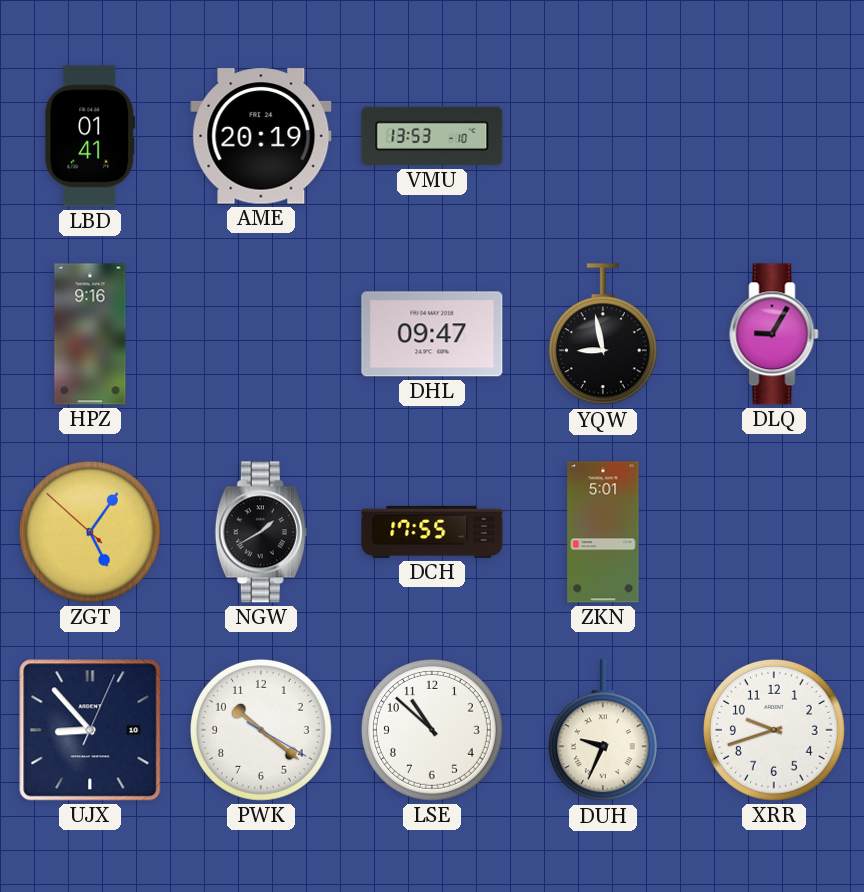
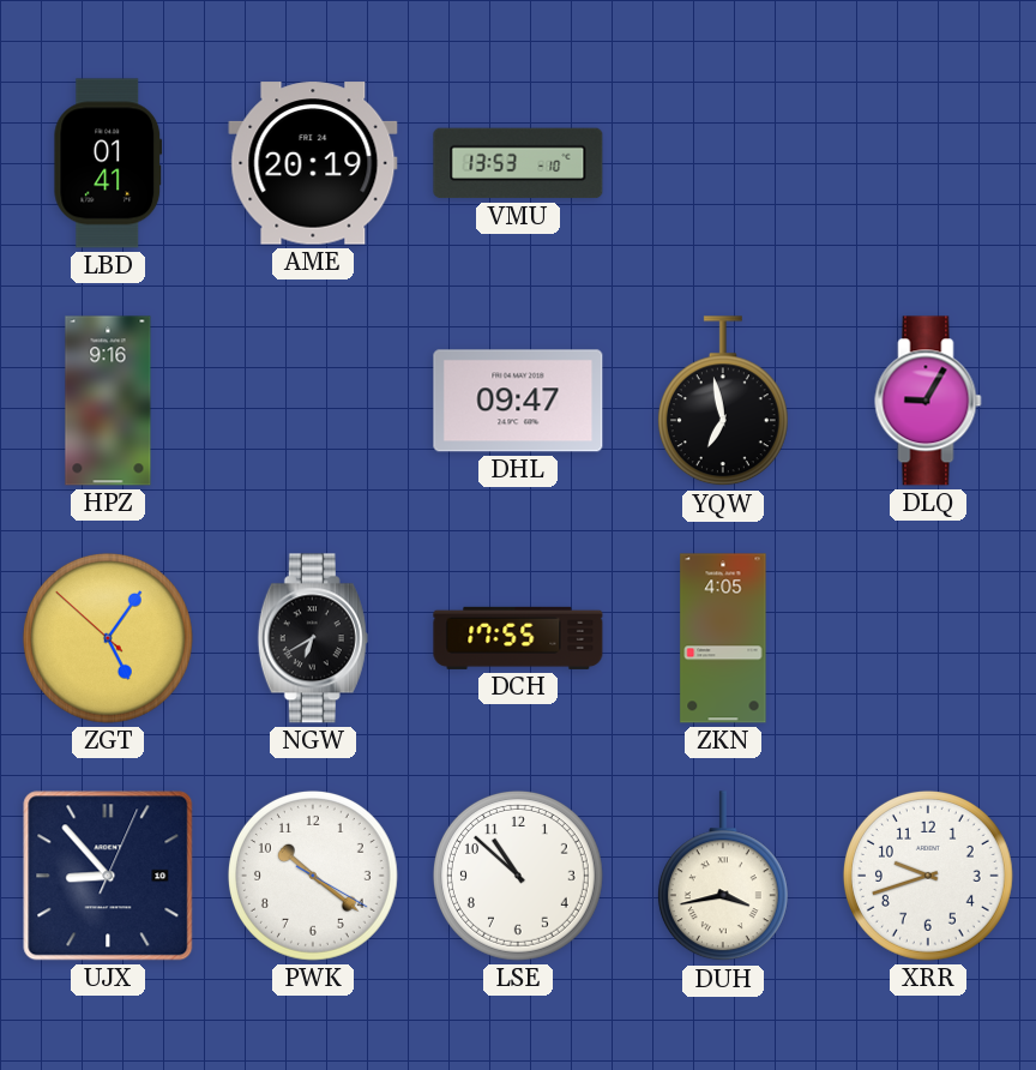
YQW: 8:58 -> 6:58
NGW: 1:40 -> 6:40
ZKN: 5:01 -> 4:05
DUH: 9:34 -> 3:43
